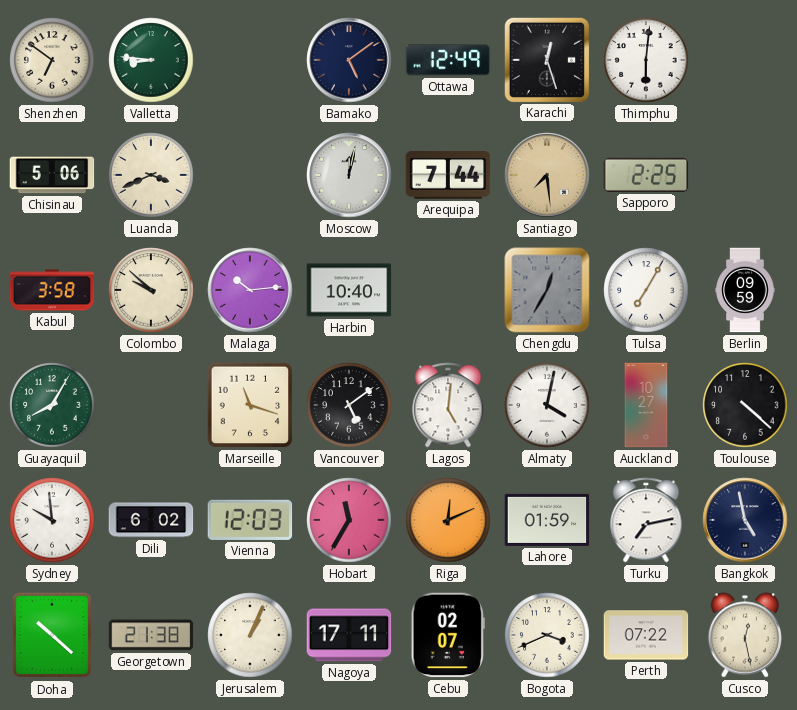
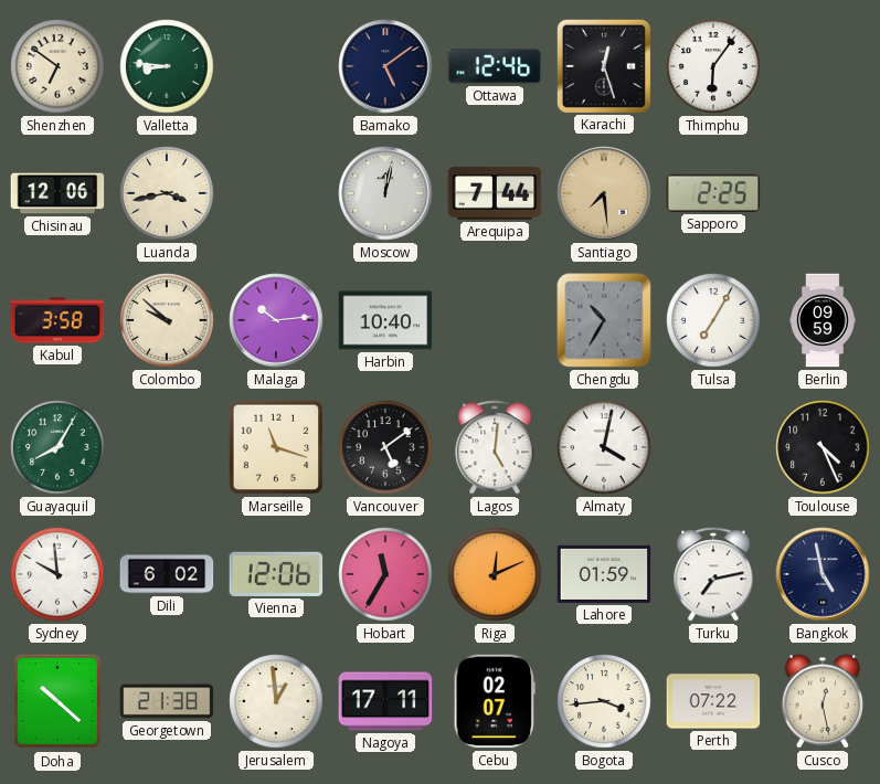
Ottawa: 12:49 -> 12:46
Thimphu: 6:01 -> 6:06
Chisinau: 5:06 -> 12:06
Luanda: 3:41 -> 3:43
Chengdu: 12:35 -> 10:35
Auckland: 10:27 -> none
Toulouse: 4:22 -> 4:26
Vienna: 12:03 -> 12:06
Jerusalem: 1:04 -> 12:59
Bogota: 3:41 -> 3:44
